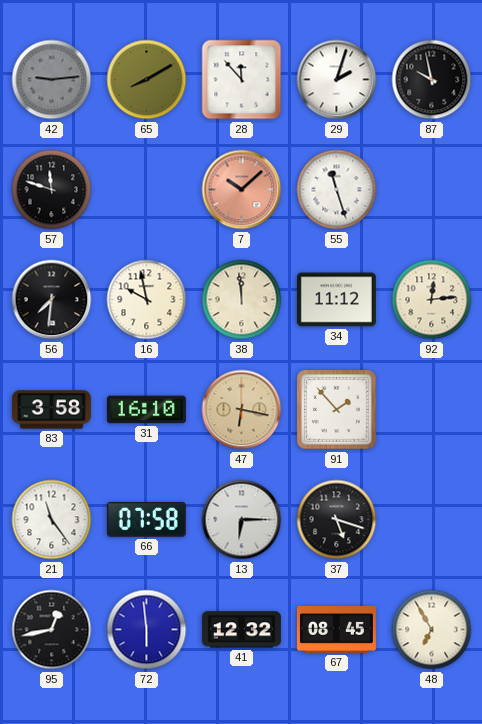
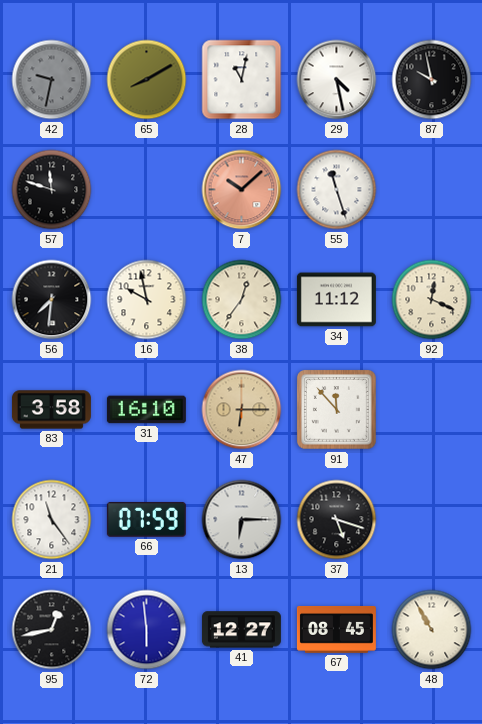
42: 9:14 -> 9:32
28: 11:53 -> 11:02
29: 2:03 -> 4:28
38: 11:59 -> 12:36
92: 12:14 -> 12:19
47: 6:17 -> 6:15
91: 1:53 -> 11:53
66: 07:58 -> 07:59
41: 12:32 -> 12:27
48: 6:55 -> 10:55
